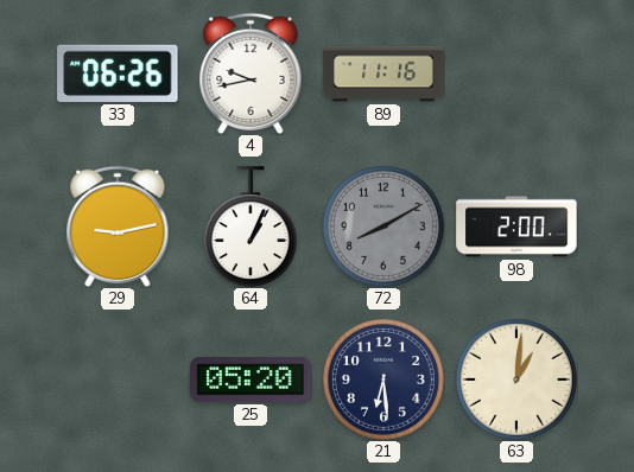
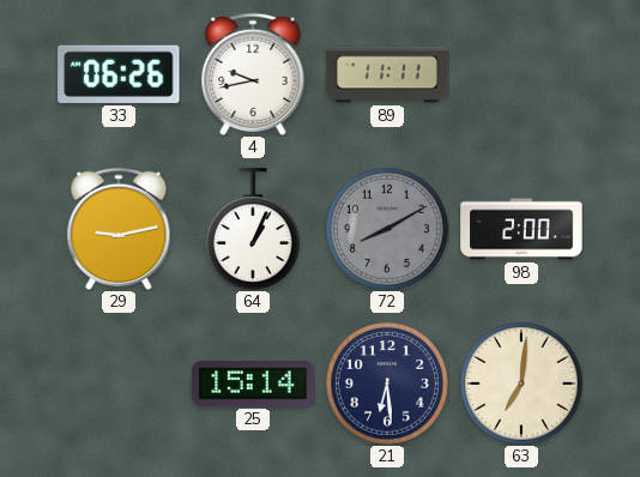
89: 11:16 -> 11:11
25: 05:20 -> 15:14
63: 1:01 -> 7:01
